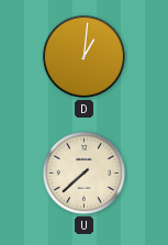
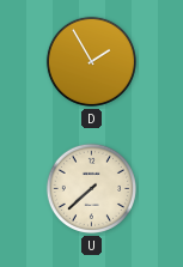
D: 1:01 -> 1:55
